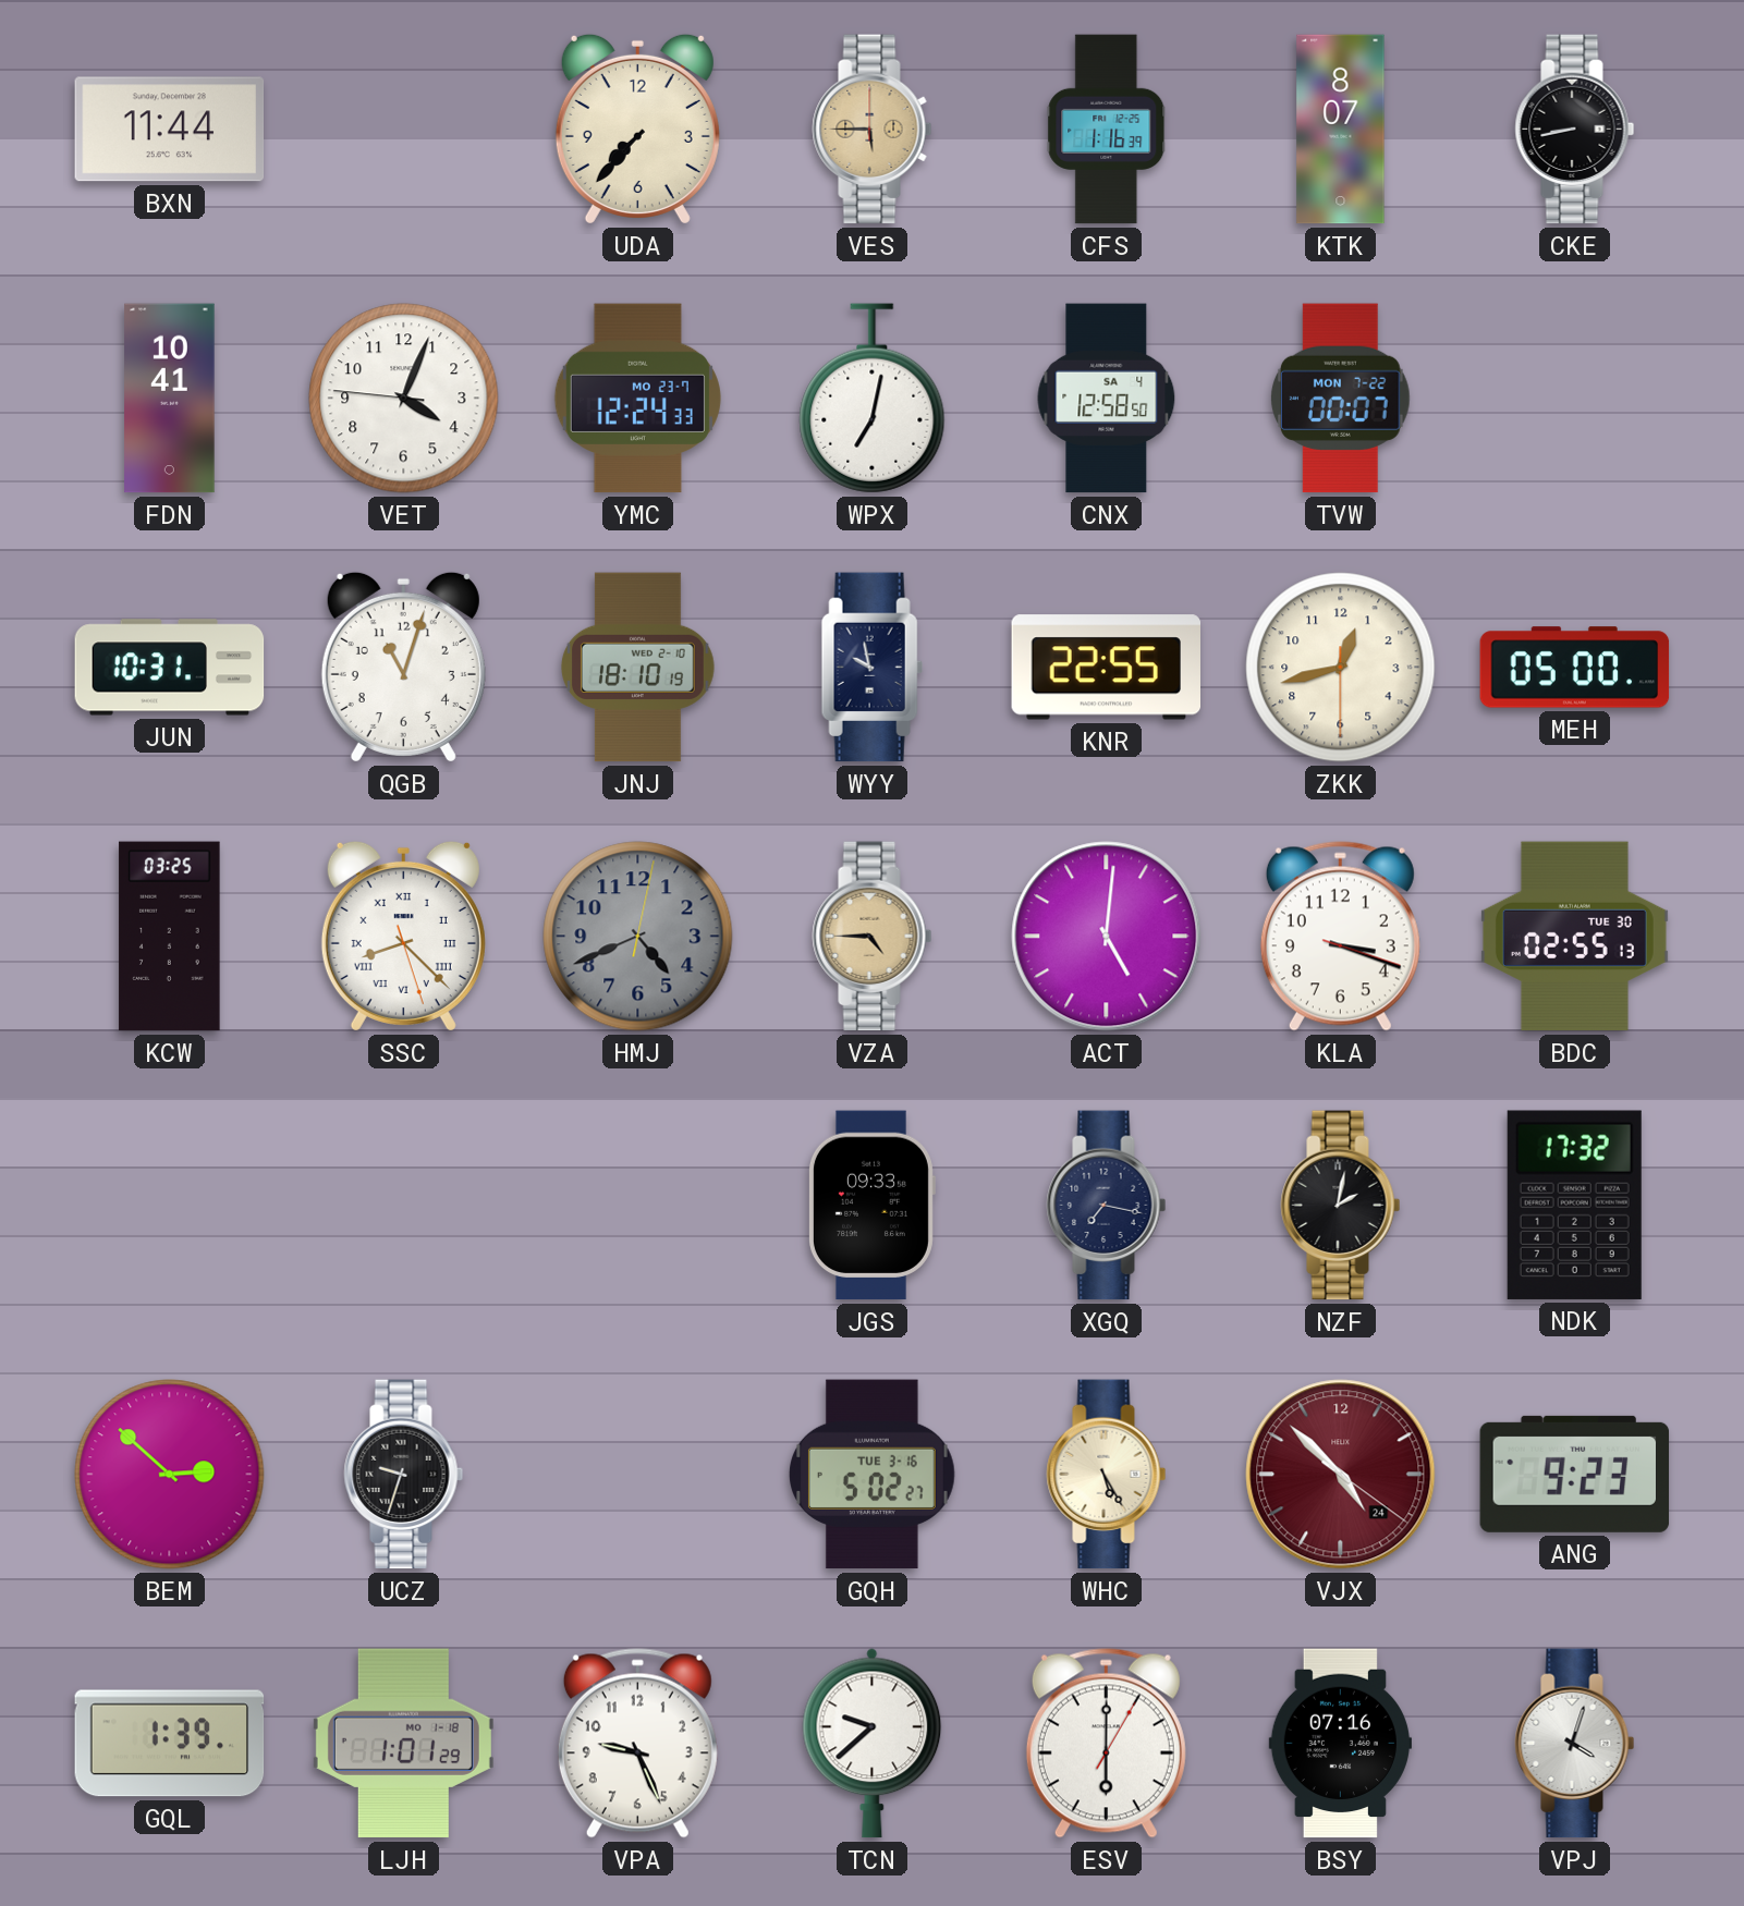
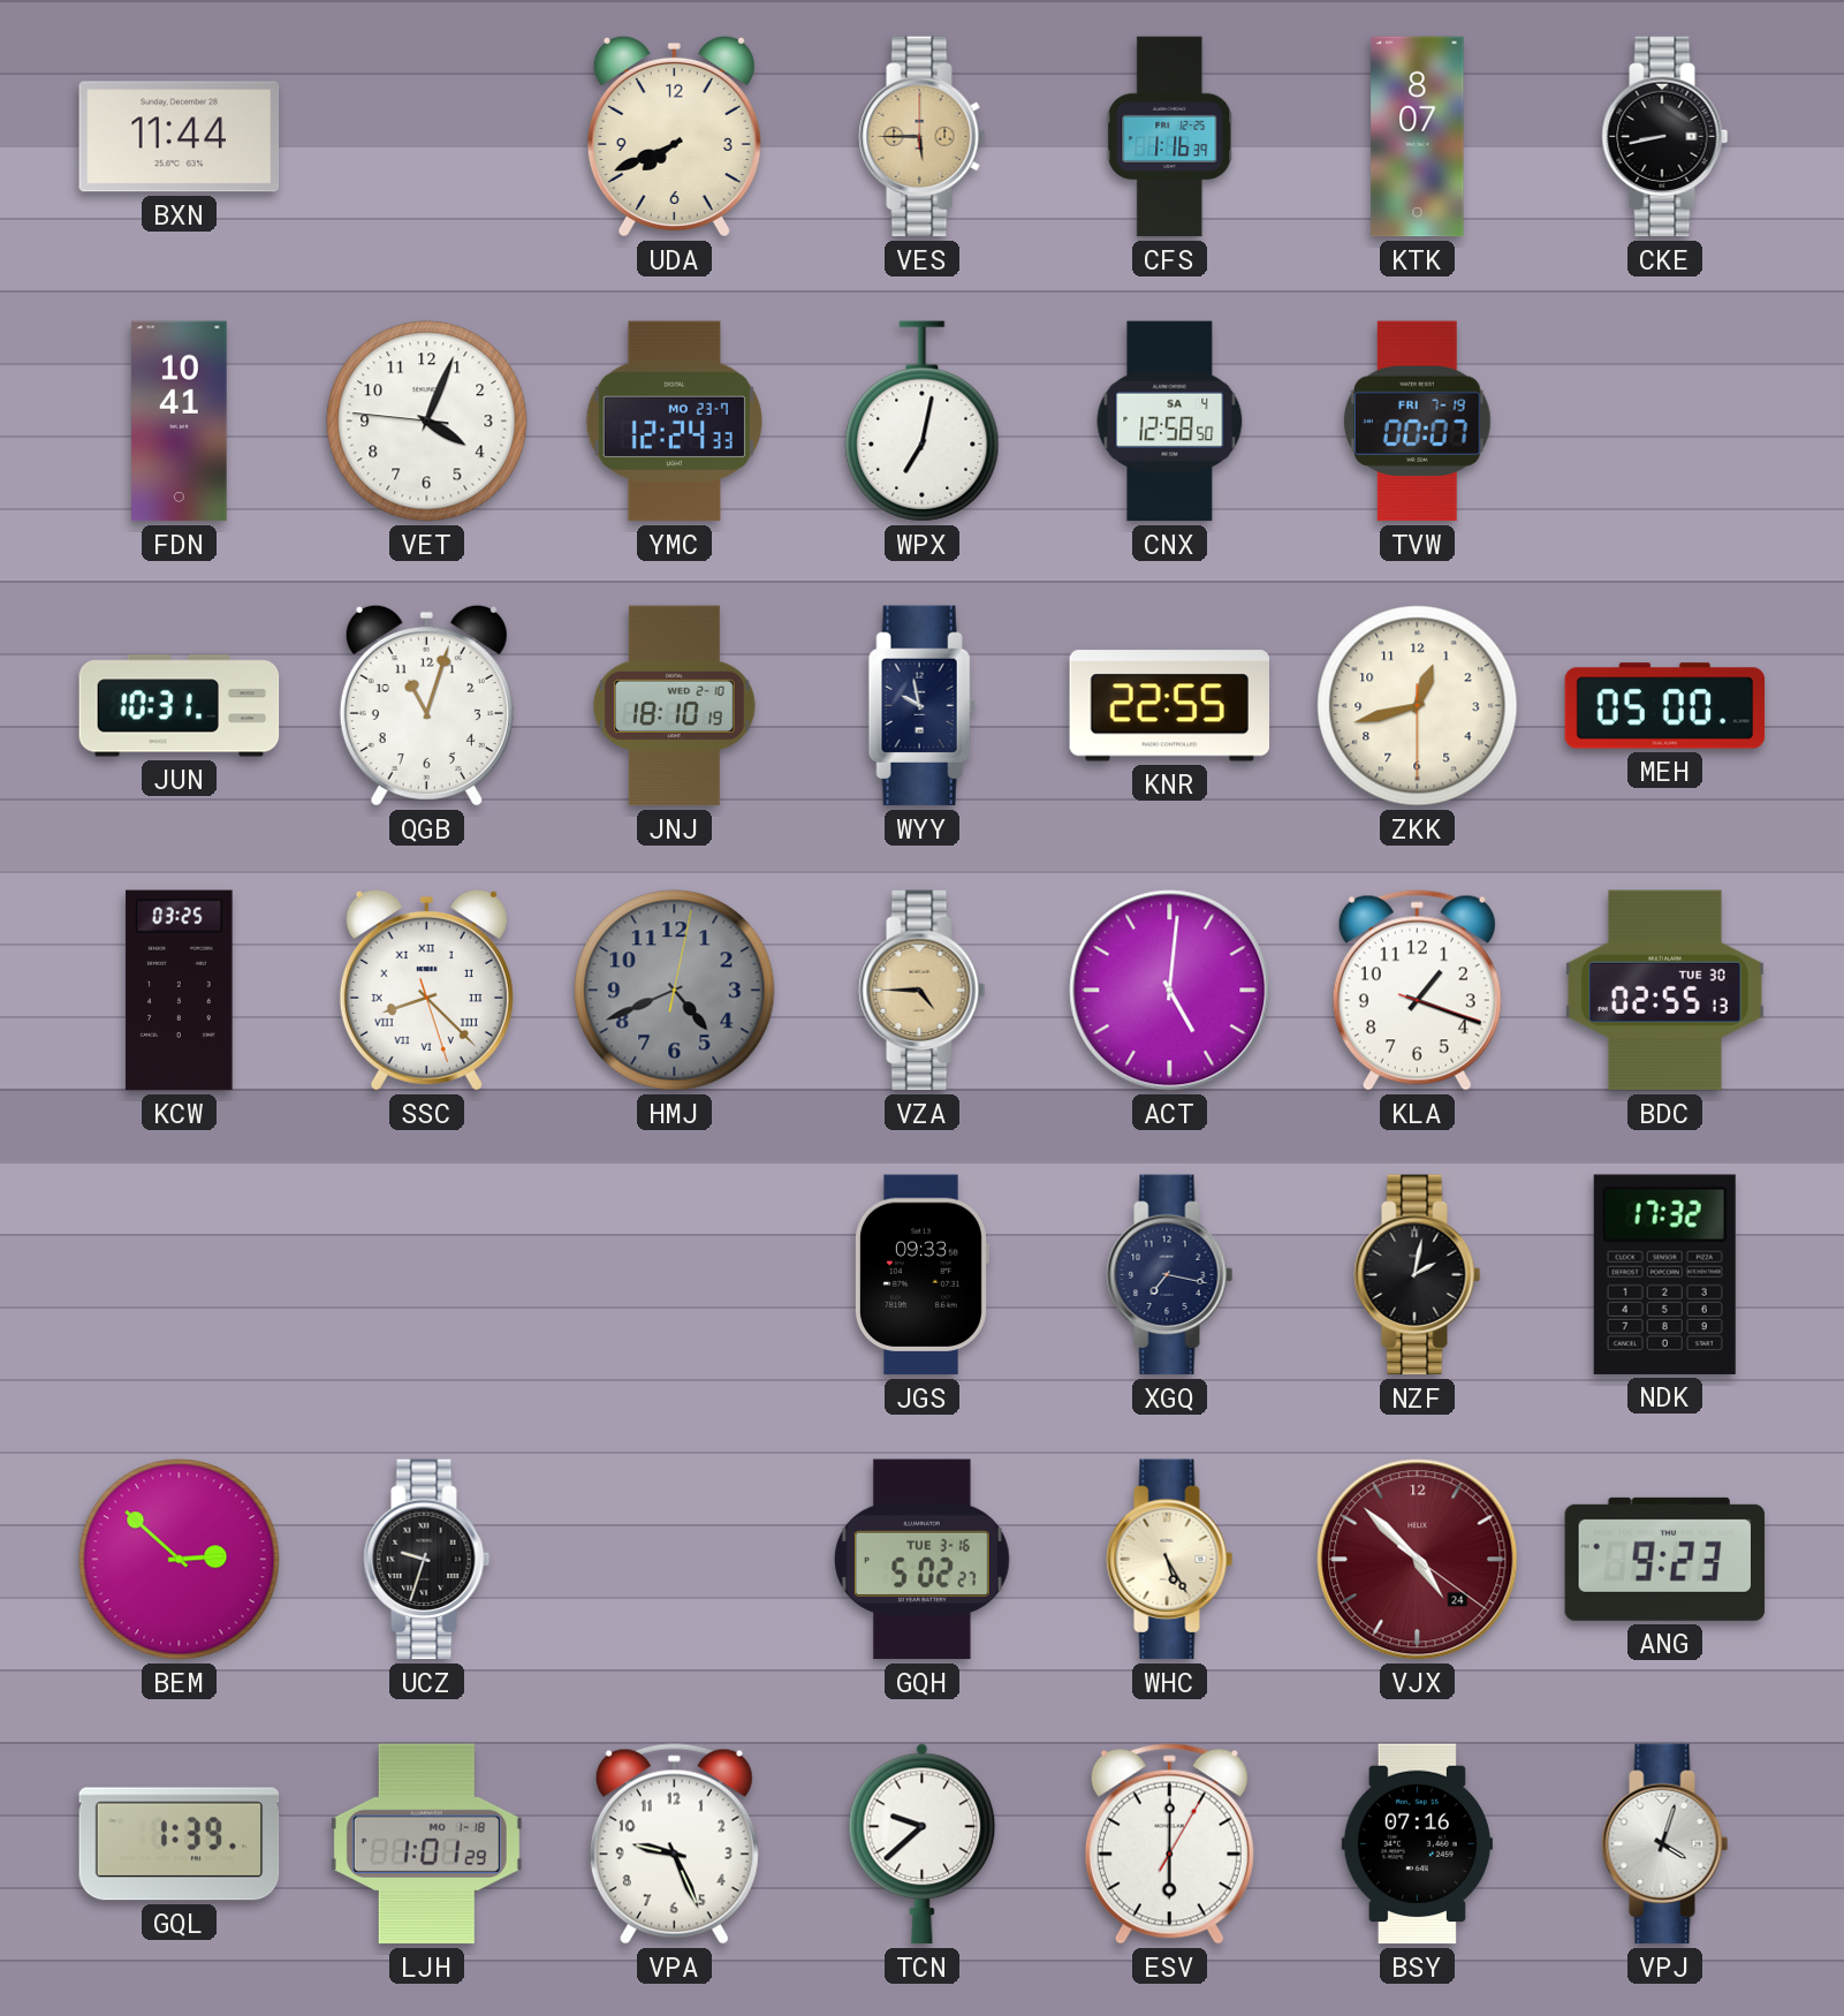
UDA: 7:37 -> 7:41
TVW date: MON 7-22 -> FRI 7-19
KLA: 3:18 -> 1:18
